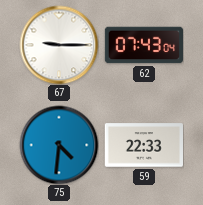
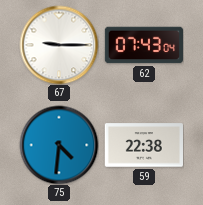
59: 22:33 -> 22:38
